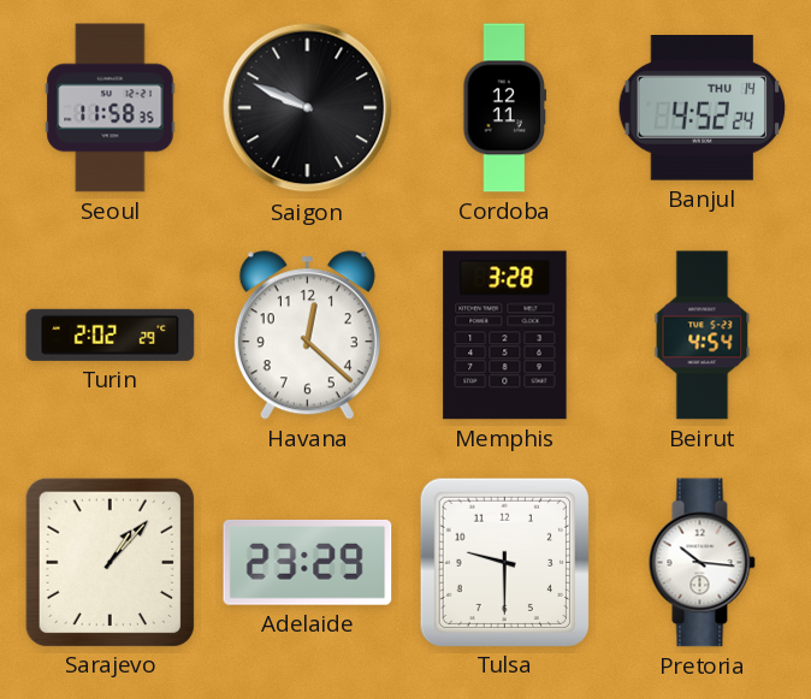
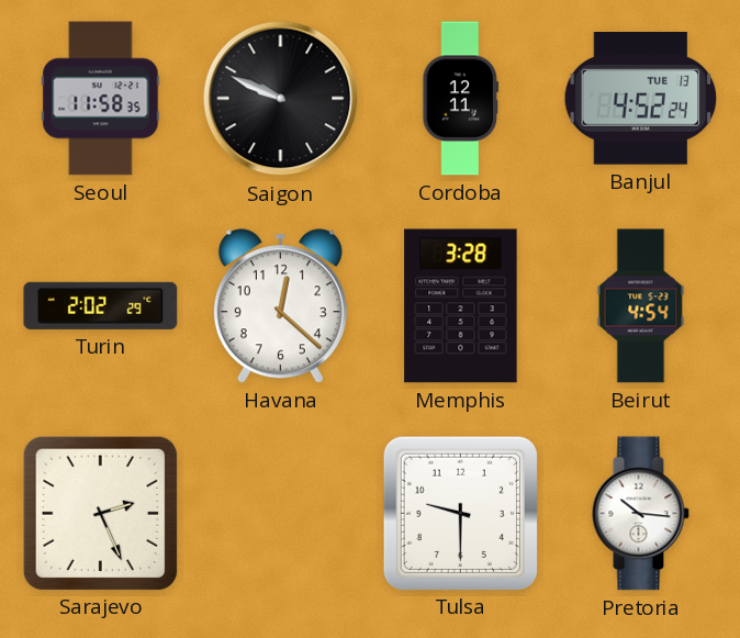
Banjul date: THU 14 -> TUE 13
Sarajevo: 1:07 -> 2:26
Adelaide: 23:29 -> none
